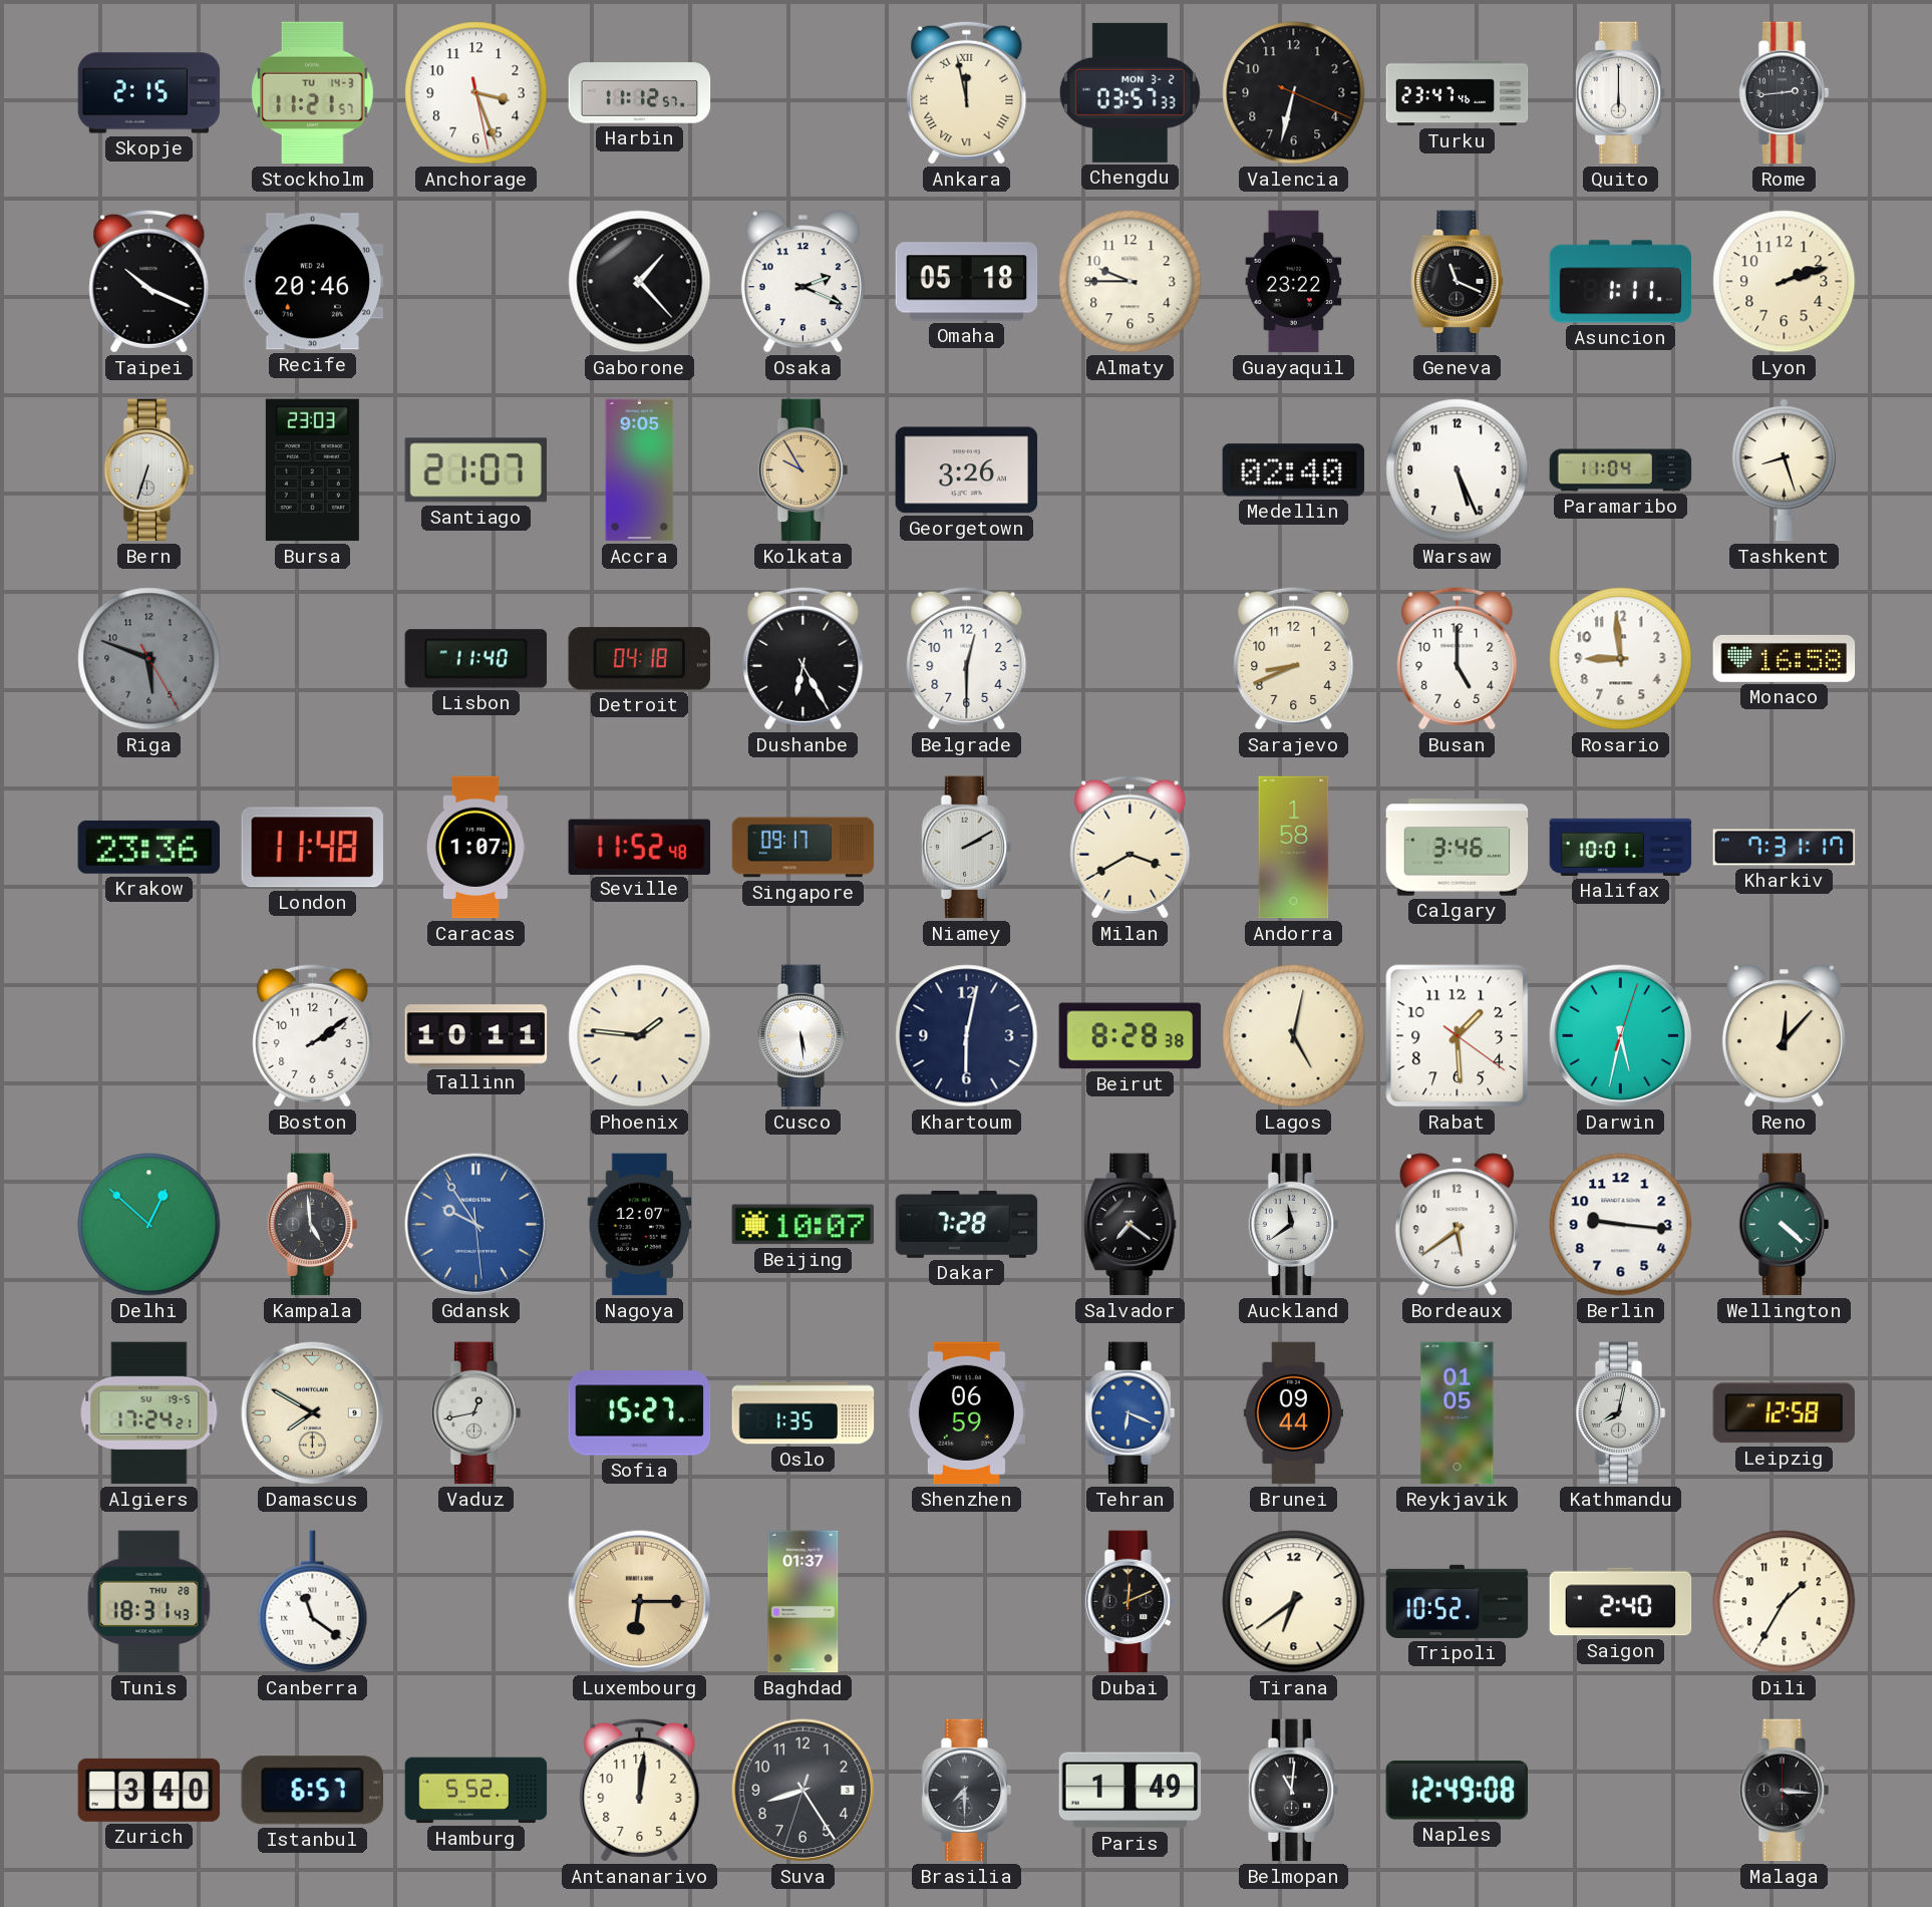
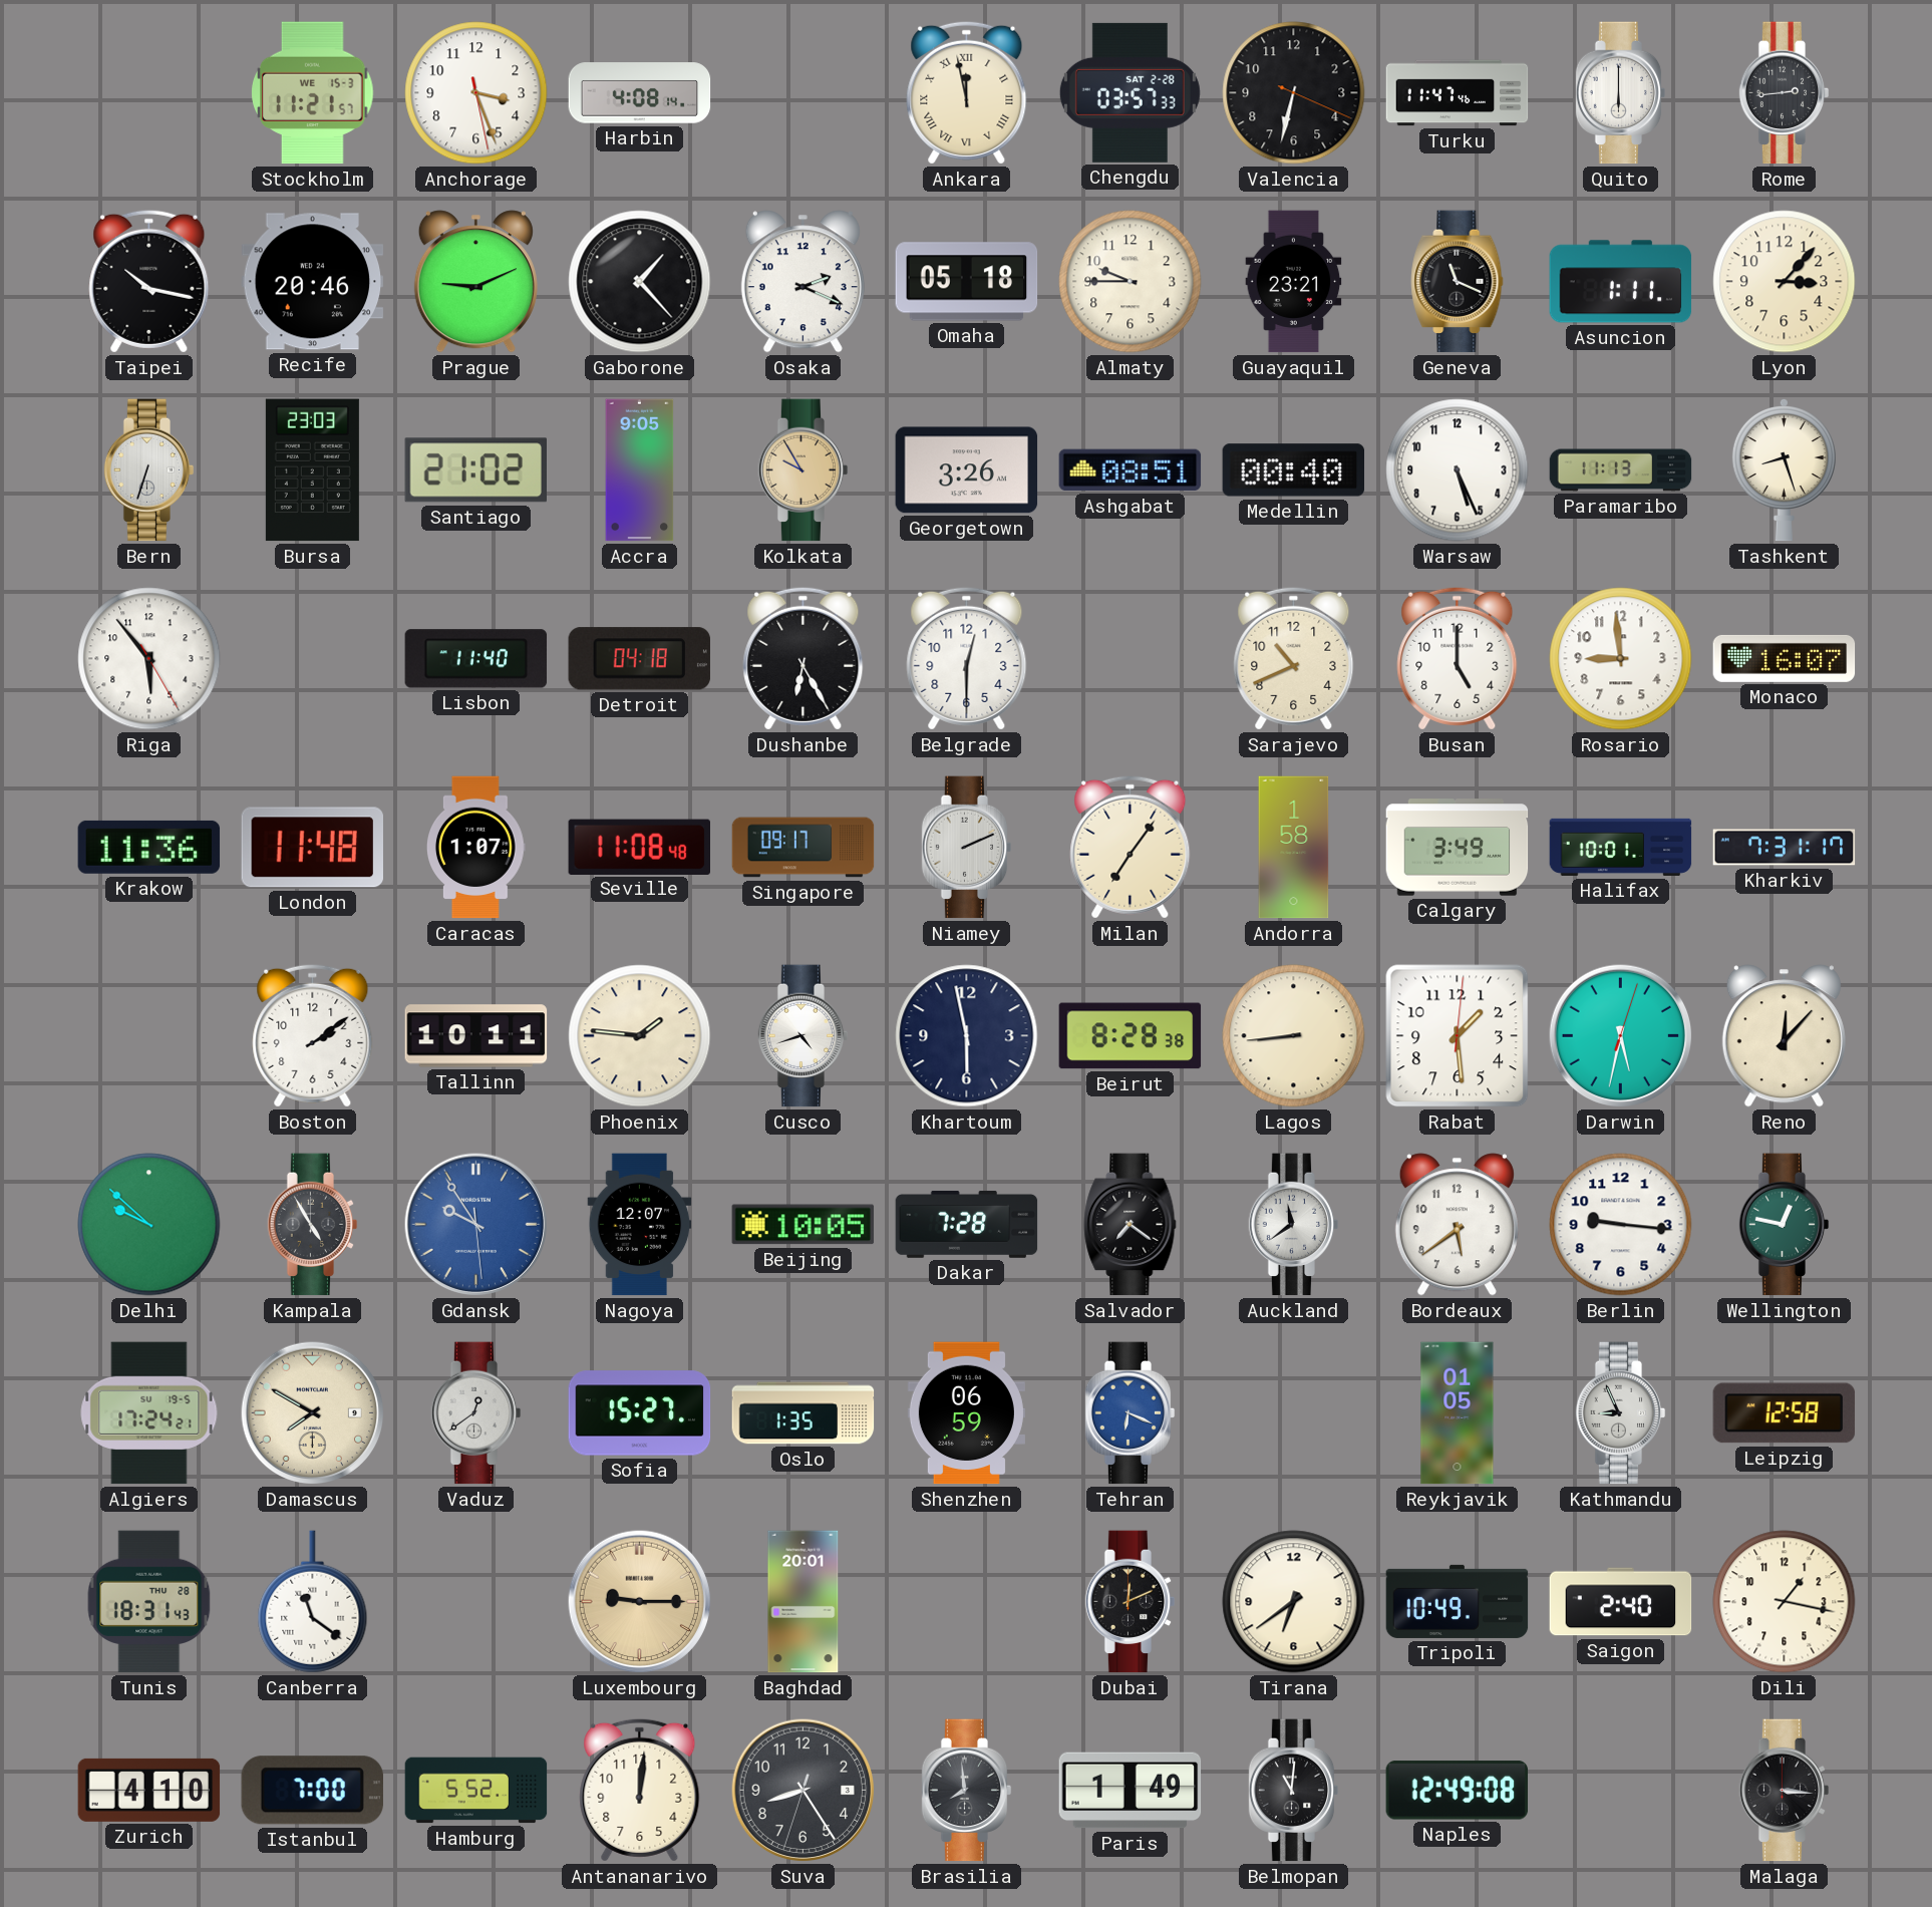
Skopje: 2:15 -> none
Stockholm date: TU 14-3 -> WE 15-3
Harbin: 11:12 -> 4:08
Chengdu date: MON 3-2 -> SAT 2-28
Turku: 23:47 -> 11:47
Taipei: 10:19 -> 10:17
Prague: none -> 9:11
Guayaquil: 23:22 -> 23:21
Lyon: 2:12 -> 3:07
Santiago: 21:07 -> 21:02
Ashgabat: none -> 08:51
Medellin: 02:40 -> 00:40
Paramaribo: 11:04 -> 11:13
Riga: 5:48 -> 5:53
Riga dial: grey -> white
Sarajevo: 8:41 -> 10:41
Monaco: 16:58 -> 16:07
Krakow: 23:36 -> 11:36
Seville: 11:52 -> 11:08
Niamey: 2:10 -> 2:11
Milan: 3:40 -> 7:06
Calgary: 3:46 -> 3:49
Cusco: 5:29 -> 4:42
Khartoum: 6:02 -> 5:58
Lagos: 5:02 -> 8:44
Rabat: 1:29:21 -> 1:29:01
Delhi: 12:52 -> 9:52
Kampala: 4:59 -> 4:55
Beijing: 10:07 -> 10:05
Wellington: 4:22 -> 12:47
Vaduz: 12:43 -> 12:39
Brunei: 09:44 -> none
Kathmandu: 8:02 -> 8:56
Luxembourg: 6:15 -> 9:15
Baghdad: 01:37 -> 20:01
Tripoli: 10:52 -> 10:49
Dili: 1:35 -> 1:17
Zurich: 3:40 -> 4:10
Istanbul: 6:57 -> 7:00
Brasilia: 7:30 -> 7:59
